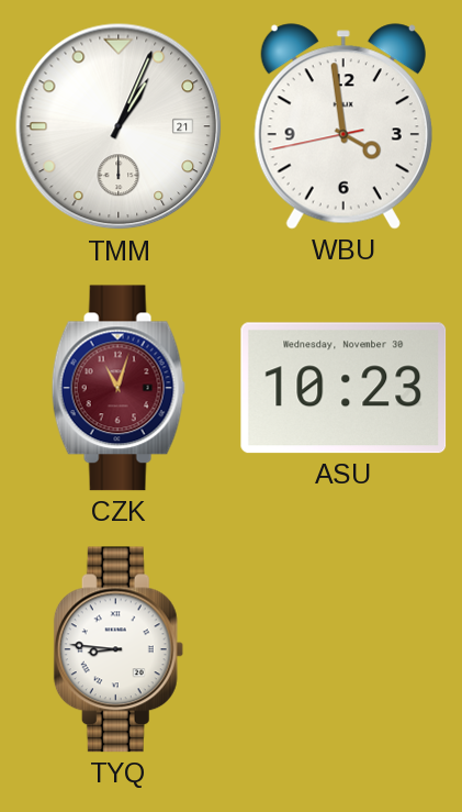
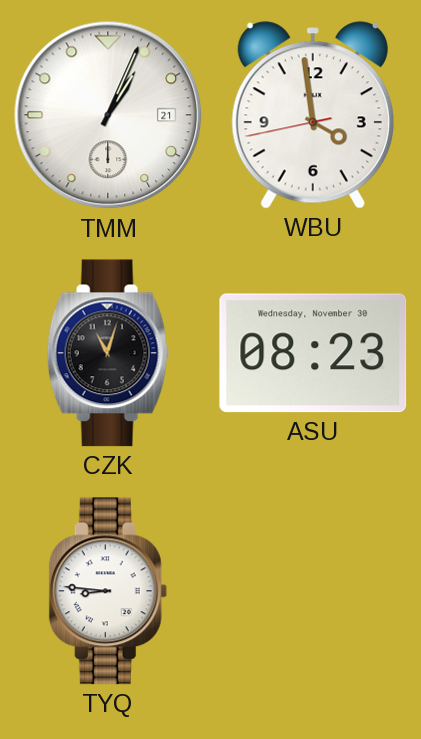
CZK dial: burgundy -> black
ASU: 10:23 -> 08:23
